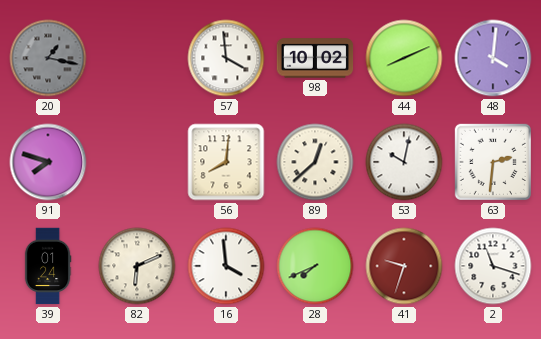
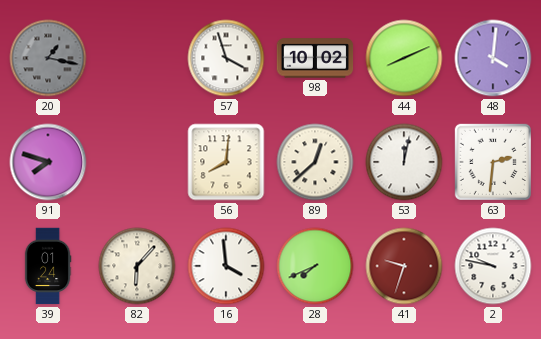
57: 3:59 -> 3:57
53: 10:02 -> 12:02
82: 6:11 -> 6:07
2: 11:18 -> 9:47
